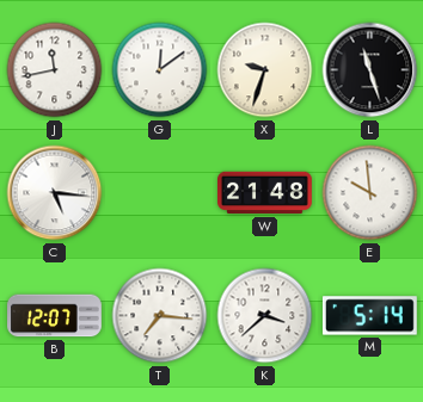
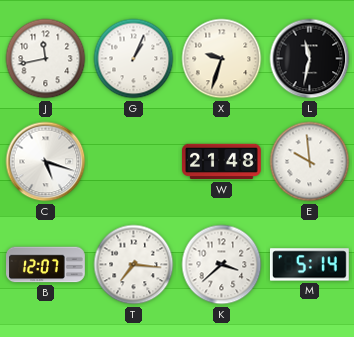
G: 12:09 -> 1:04
L: 11:27 -> 11:32
C: 5:16 -> 5:18
